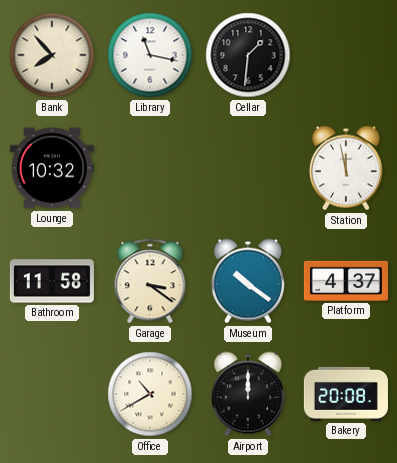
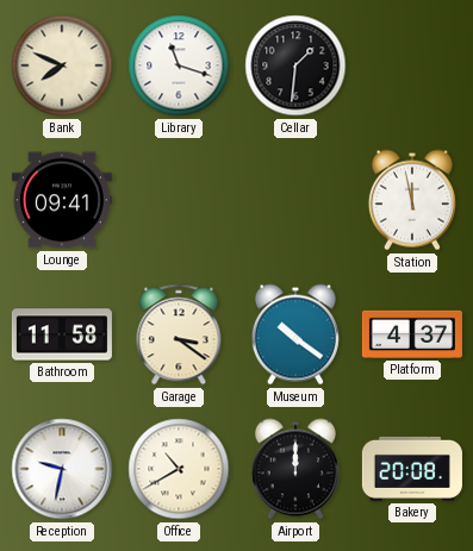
Bank: 7:53 -> 7:49
Library: 11:17 -> 11:18
Lounge: 10:32 -> 09:41
Reception: none -> 9:32
